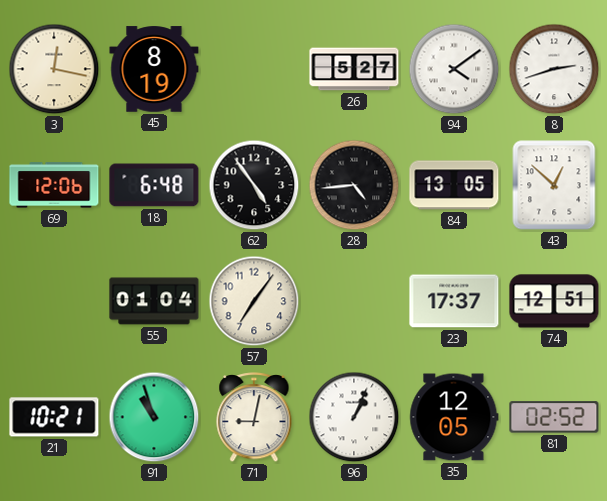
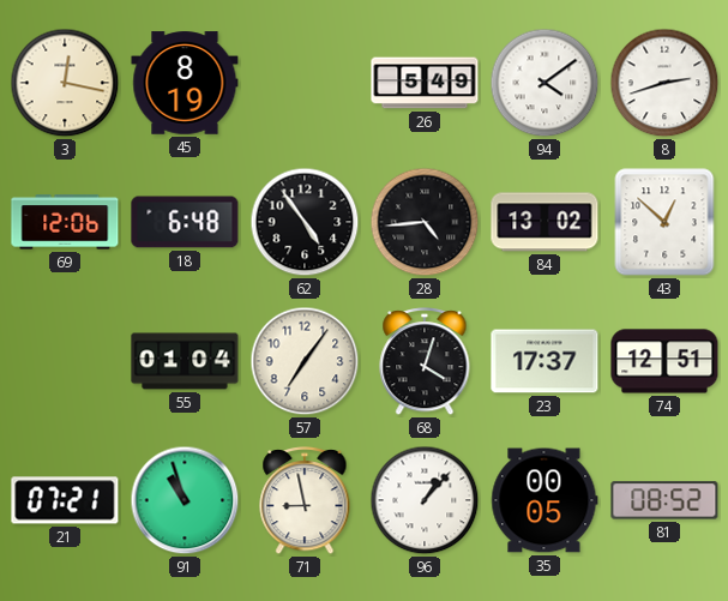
26: 5:27 -> 5:49
84: 13:05 -> 13:02
68: none -> 4:03
21: 10:21 -> 07:21
71: 9:02 -> 8:58
96: 1:04 -> 1:07
35: 12:05 -> 00:05
81: 02:52 -> 08:52
